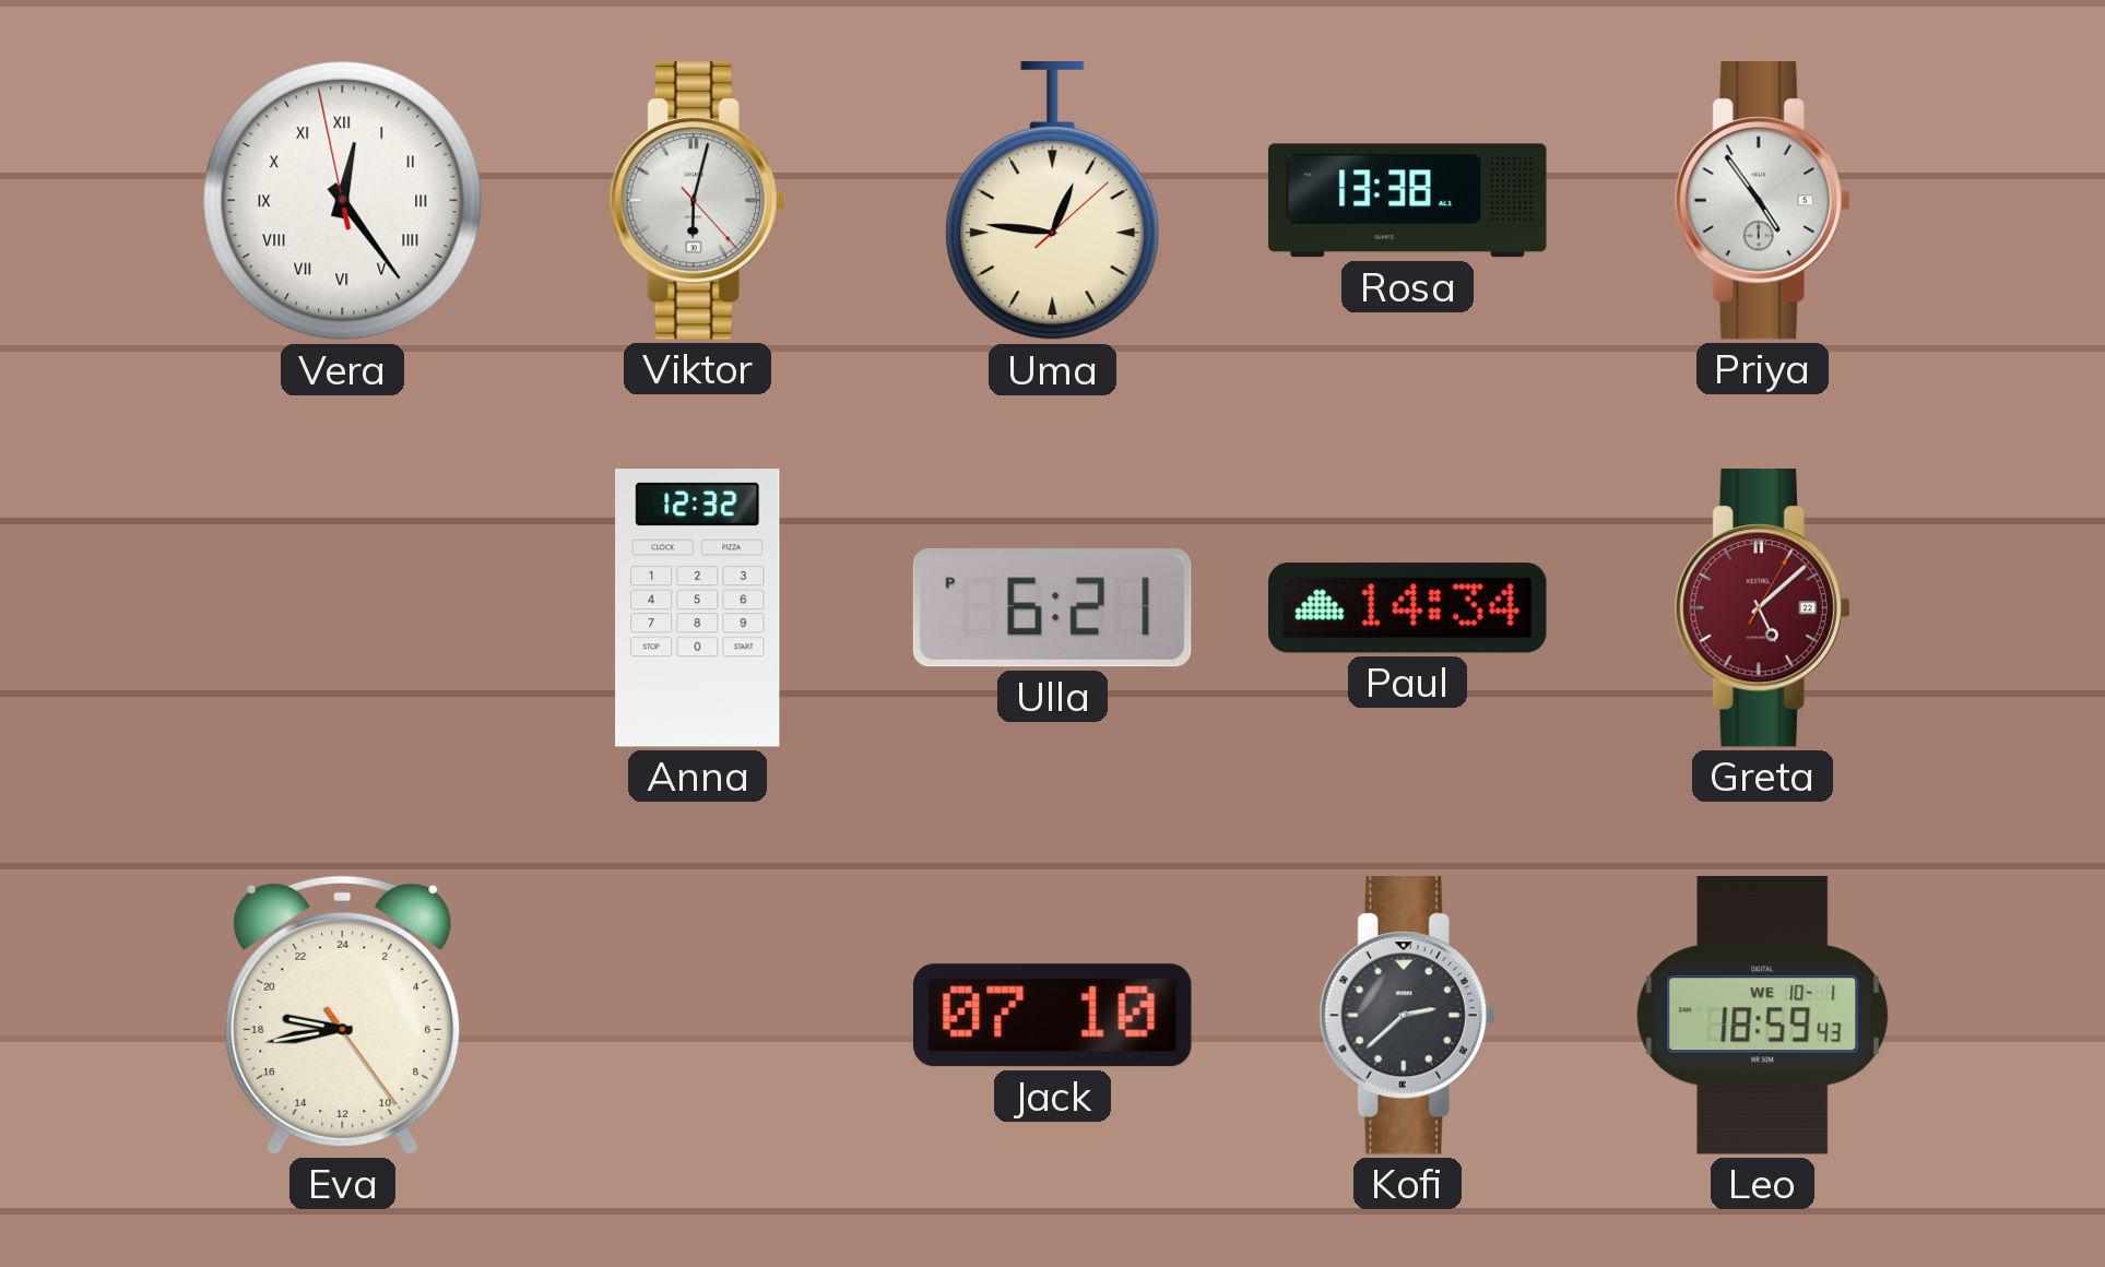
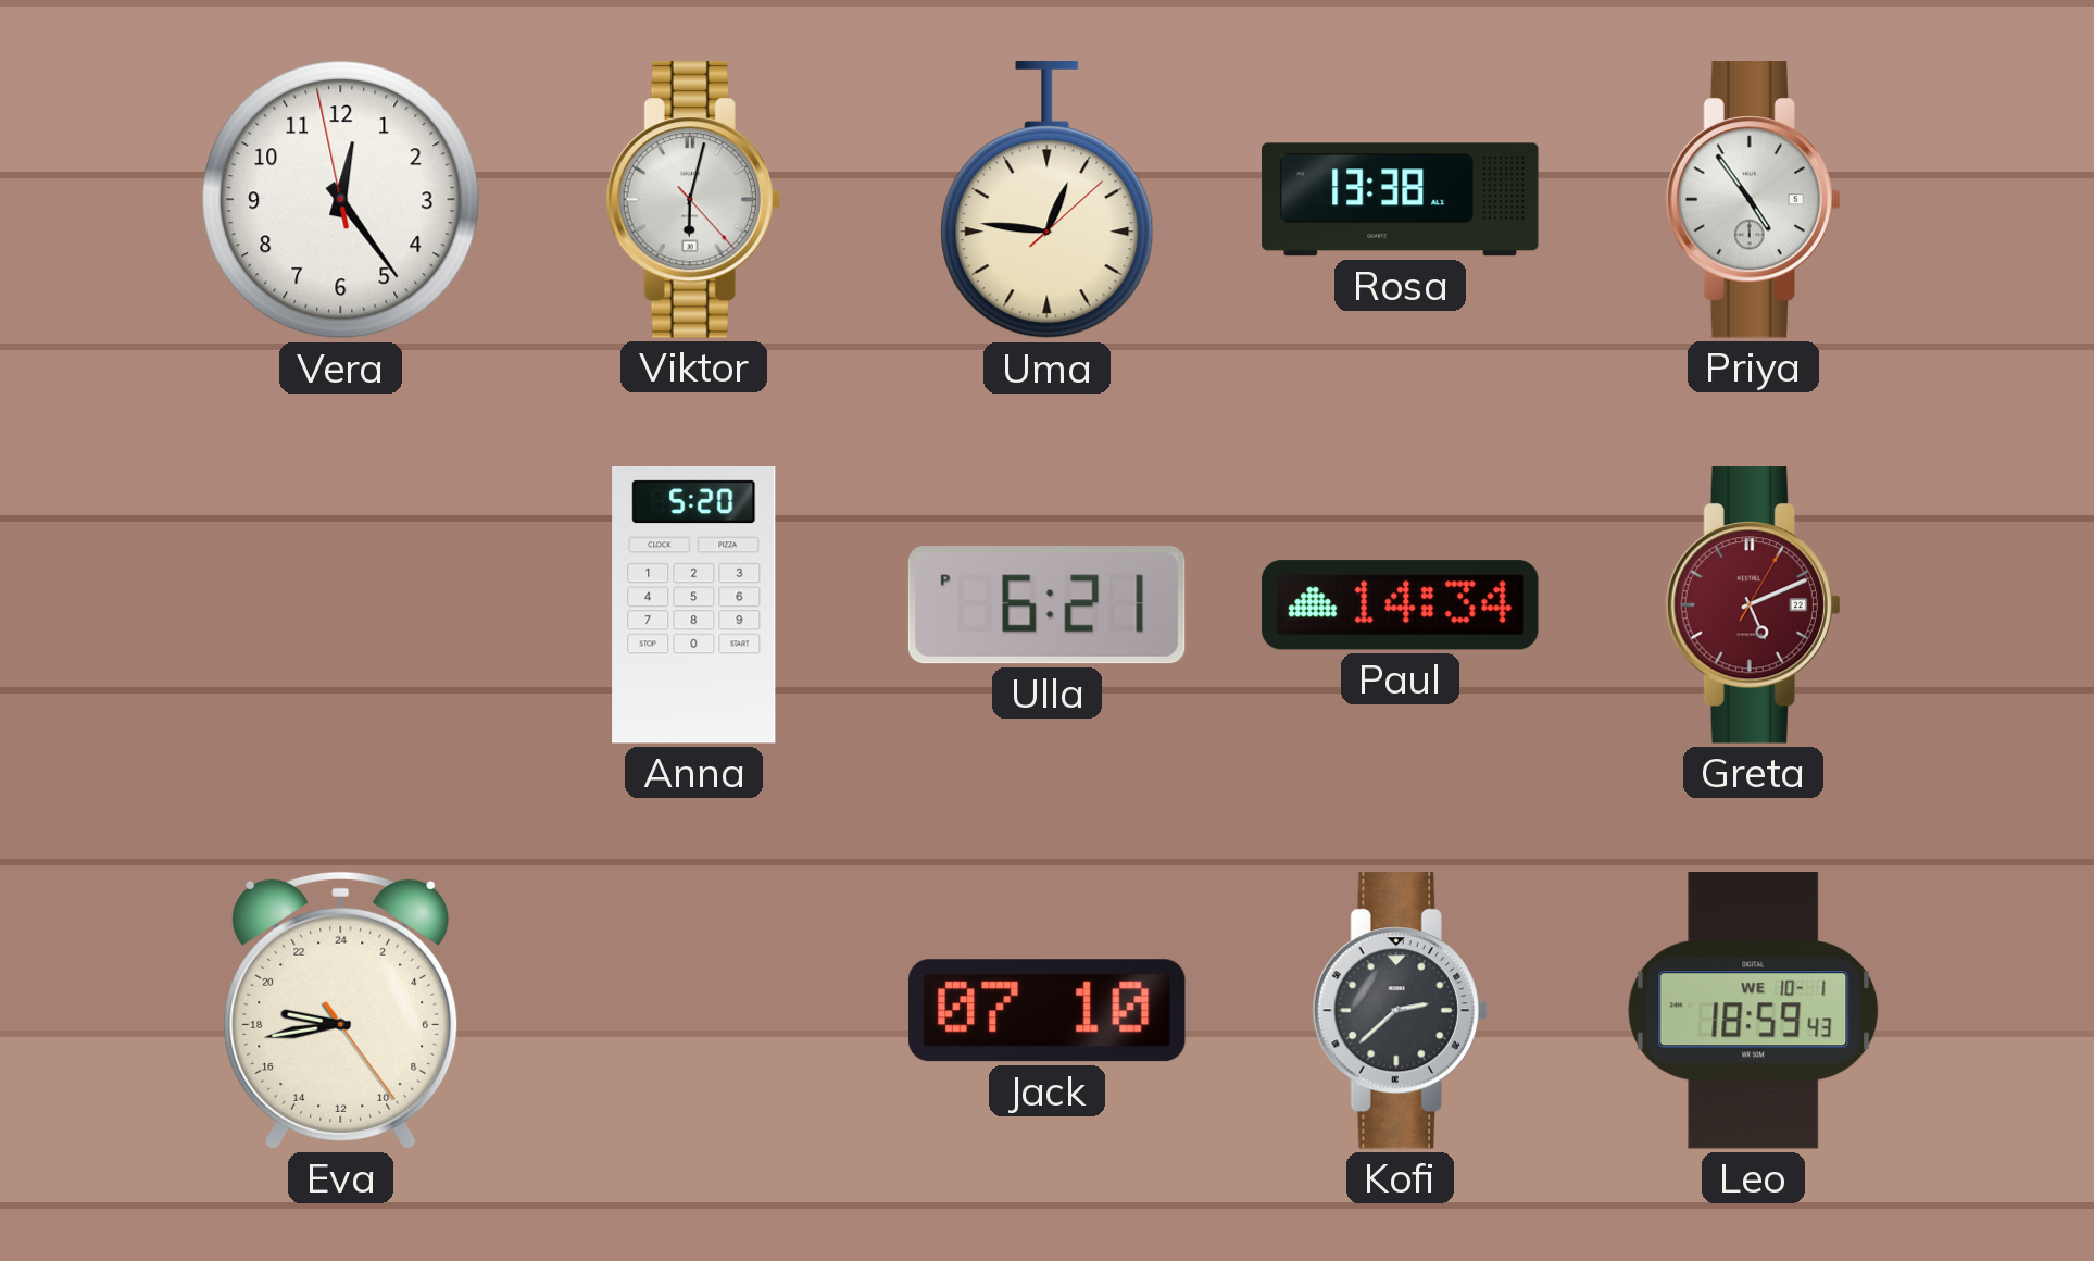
Vera numerals: Roman -> Arabic
Anna: 12:32 -> 5:20
Greta: 5:08 -> 5:11
